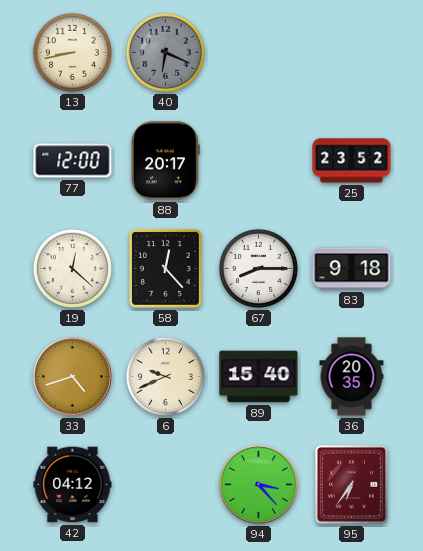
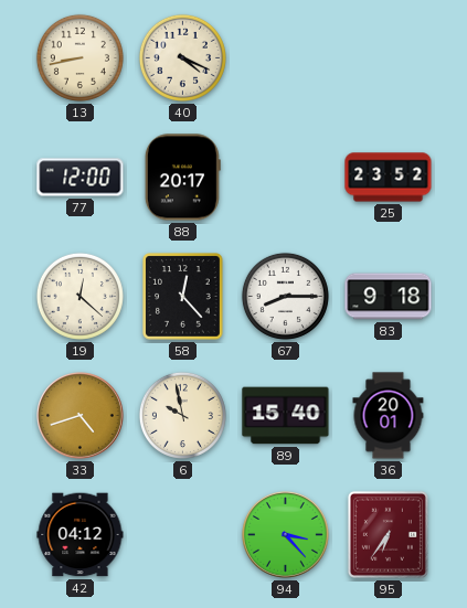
40: 6:19 -> 4:19
40 dial: grey -> cream
6: 9:41 -> 9:58
36: 20:35 -> 20:01
